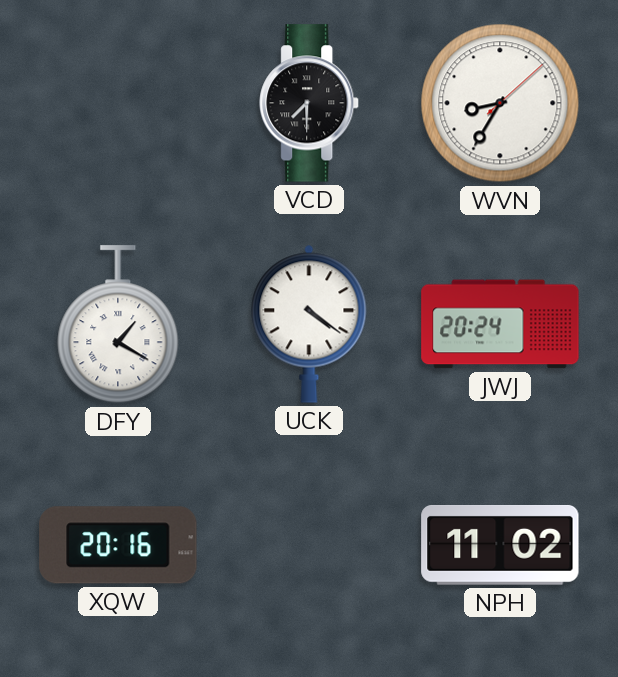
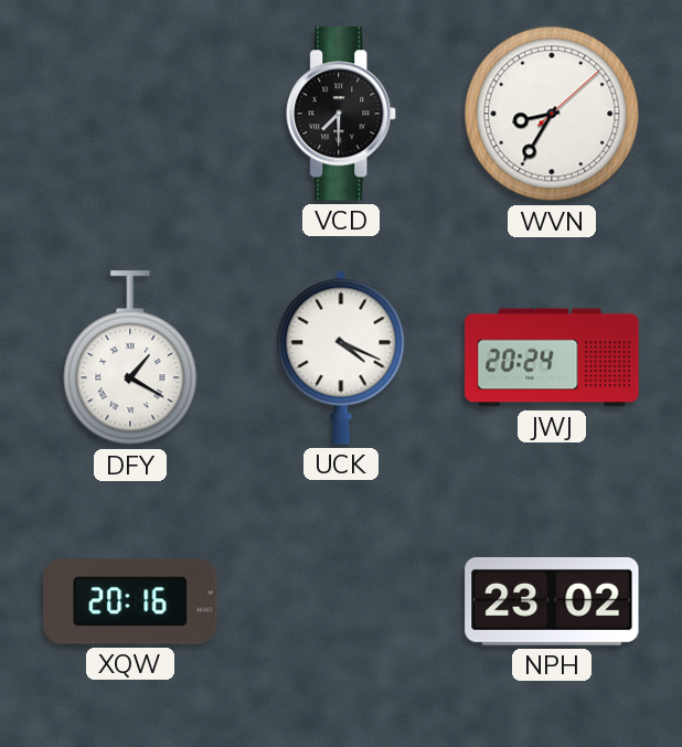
UCK: 4:21 -> 4:19
NPH: 11:02 -> 23:02
